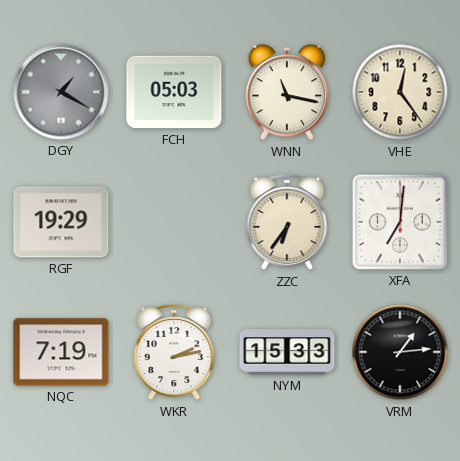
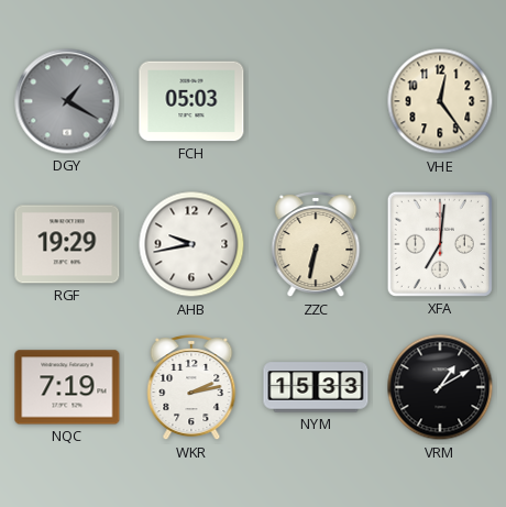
WNN: 11:17 -> none
AHB: none -> 9:43
ZZC: 6:36 -> 6:32
VRM: 1:14 -> 1:10
